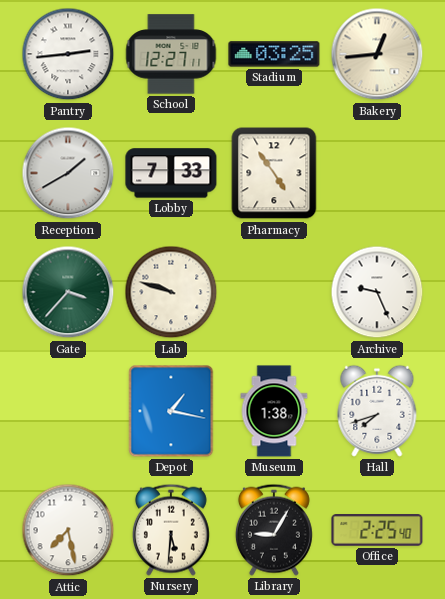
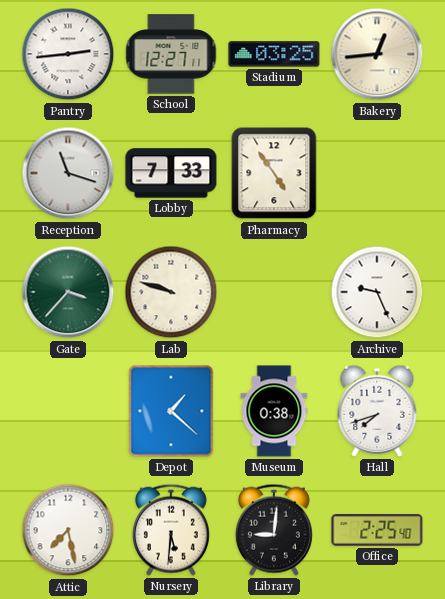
Reception: 1:40 -> 11:18
Depot: 1:17 -> 1:22
Museum: 1:38 -> 0:38
Library: 9:05 -> 9:01
